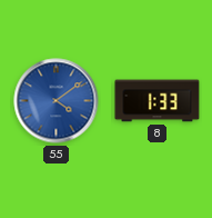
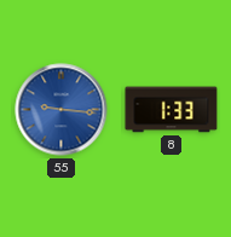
55: 4:09 -> 9:16
